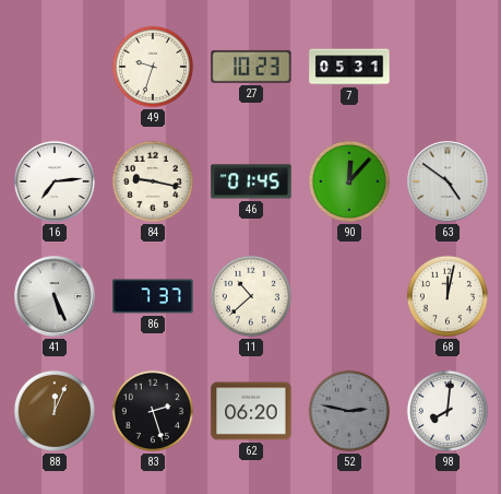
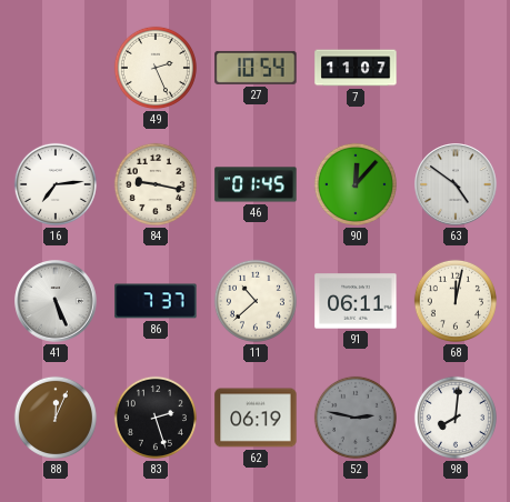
49: 9:33 -> 2:26
27: 10:23 -> 10:54
7: 05:31 -> 11:07
91: none -> 06:11
62: 06:20 -> 06:19
